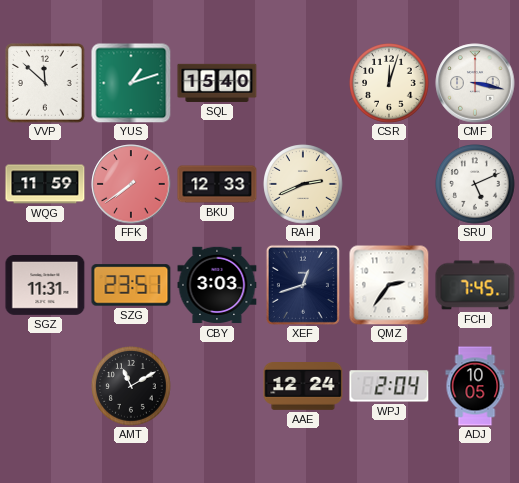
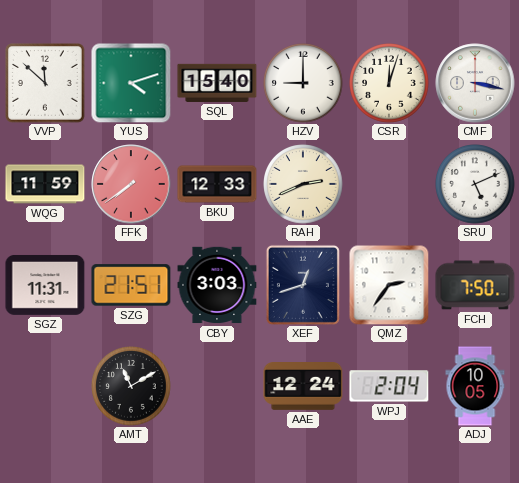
YUS: 1:12 -> 4:12
HZV: none -> 9:00
SZG: 23:51 -> 21:51
FCH: 7:45 -> 7:50
